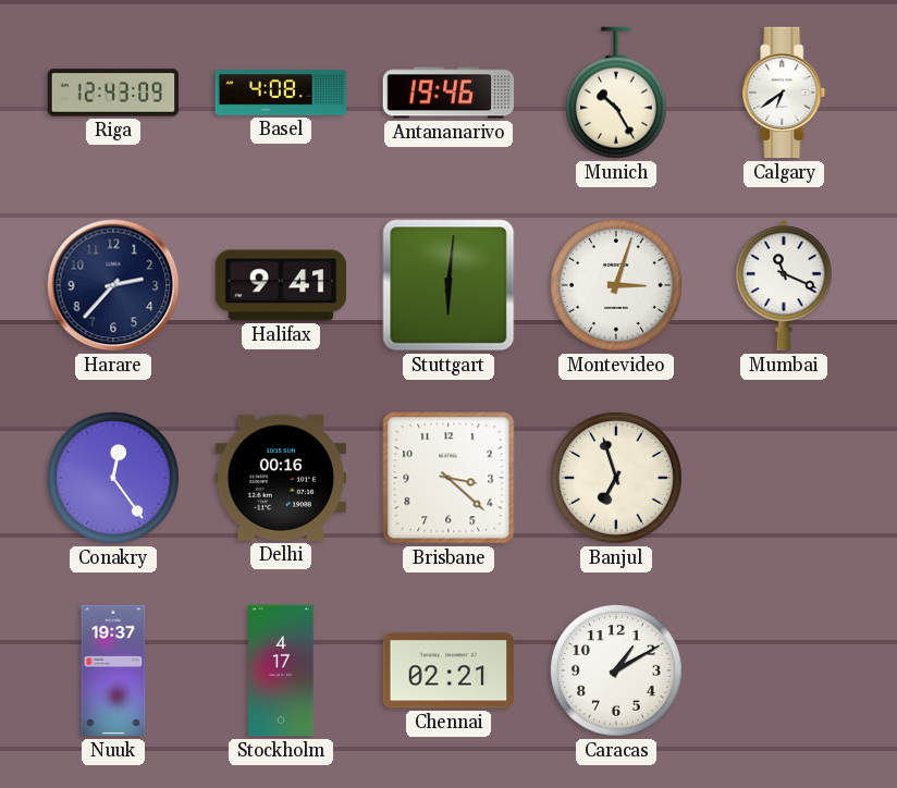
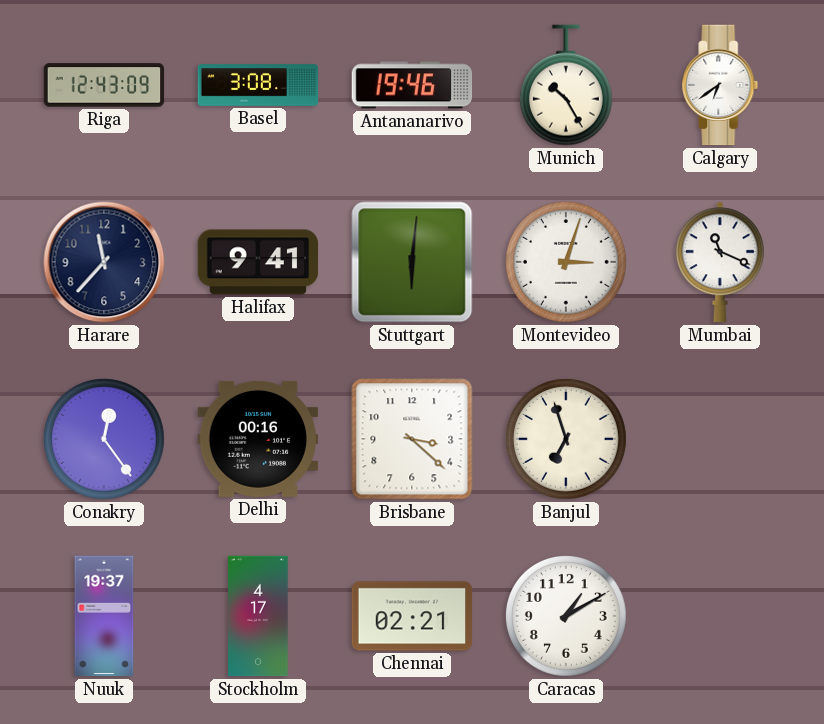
Basel: 4:08 -> 3:08
Harare: 2:37 -> 11:37
